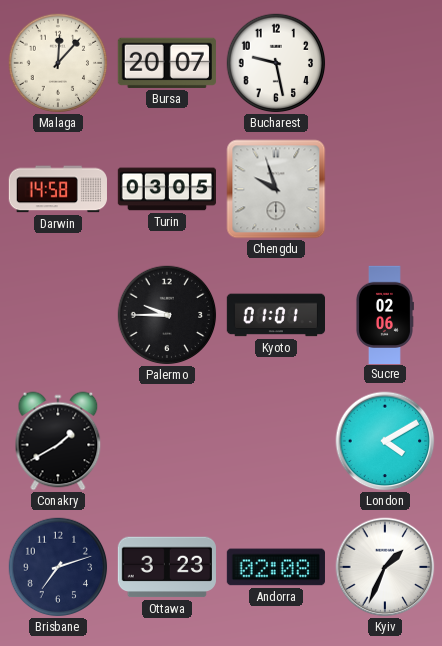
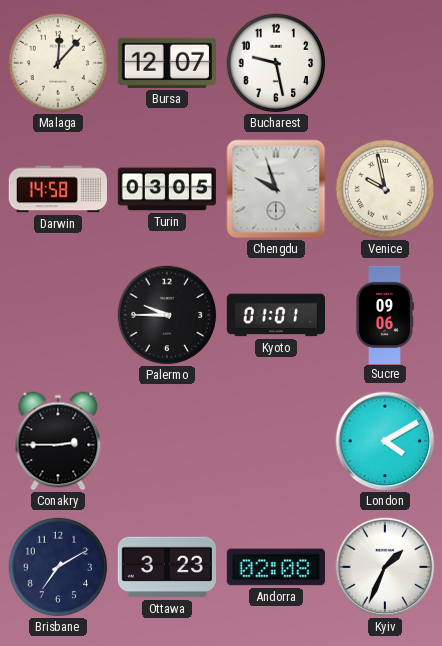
Bursa: 20:07 -> 12:07
Venice: none -> 9:58
Sucre: 02:06 -> 09:06
Conakry: 1:40 -> 2:45
Brisbane: 7:12 -> 7:10
